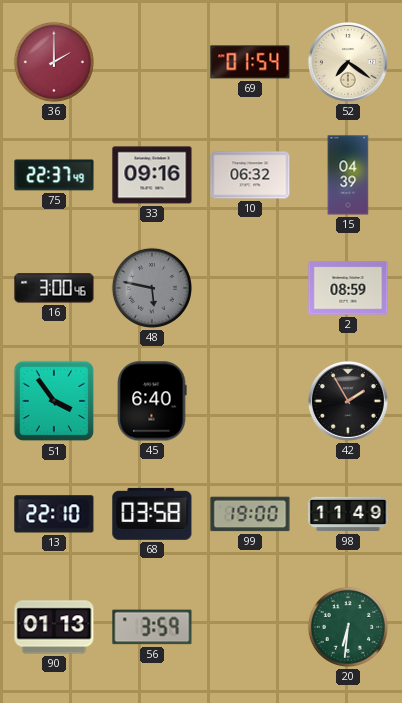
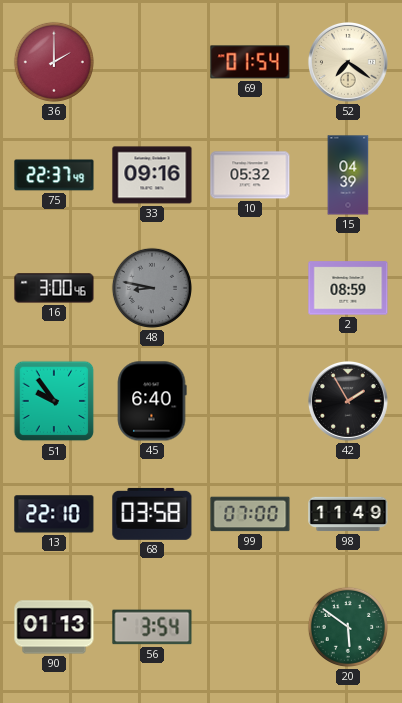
10: 06:32 -> 05:32
48: 5:47 -> 8:47
51: 3:54 -> 9:54
99: 19:00 -> 07:00
56: 3:59 -> 3:54
20: 6:31 -> 5:51
